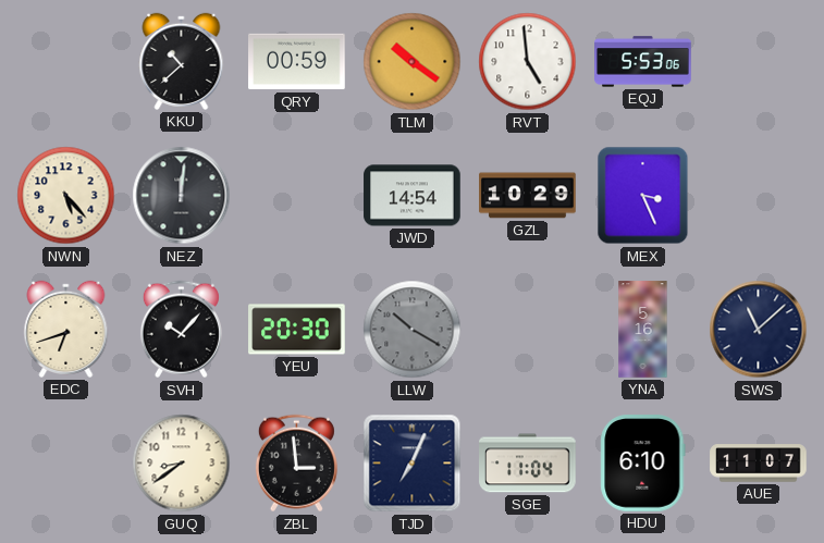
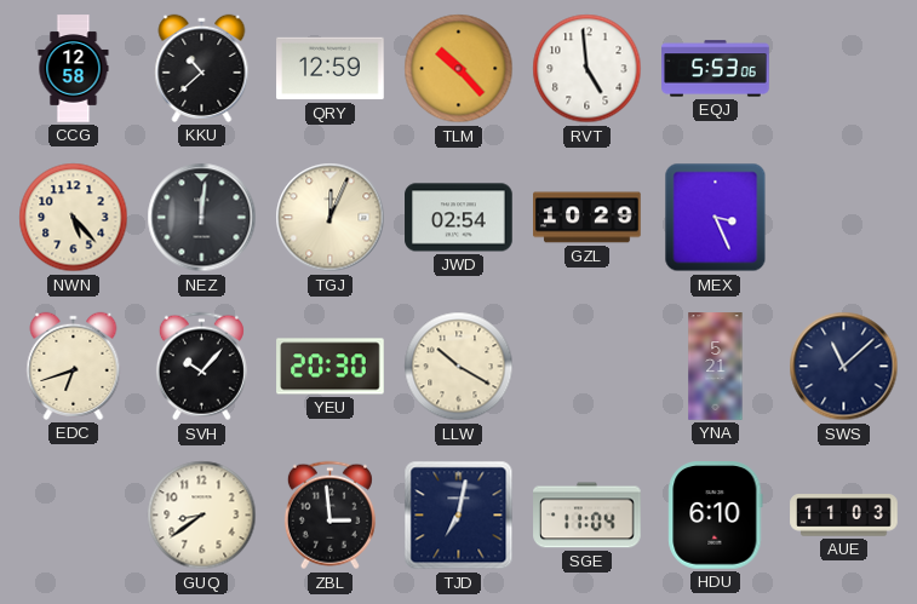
CCG: none -> 12:58
QRY: 00:59 -> 12:59
TLM: 10:21 -> 10:23
TGJ: none -> 12:04
JWD: 14:54 -> 02:54
LLW dial: grey -> cream
YNA: 5:16 -> 5:21
TJD: 7:04 -> 7:02
AUE: 11:07 -> 11:03
